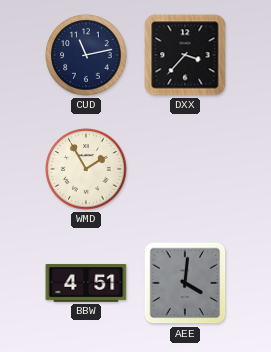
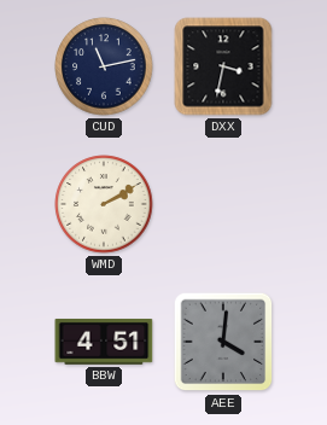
DXX: 3:37 -> 3:32
WMD: 1:55 -> 2:10
